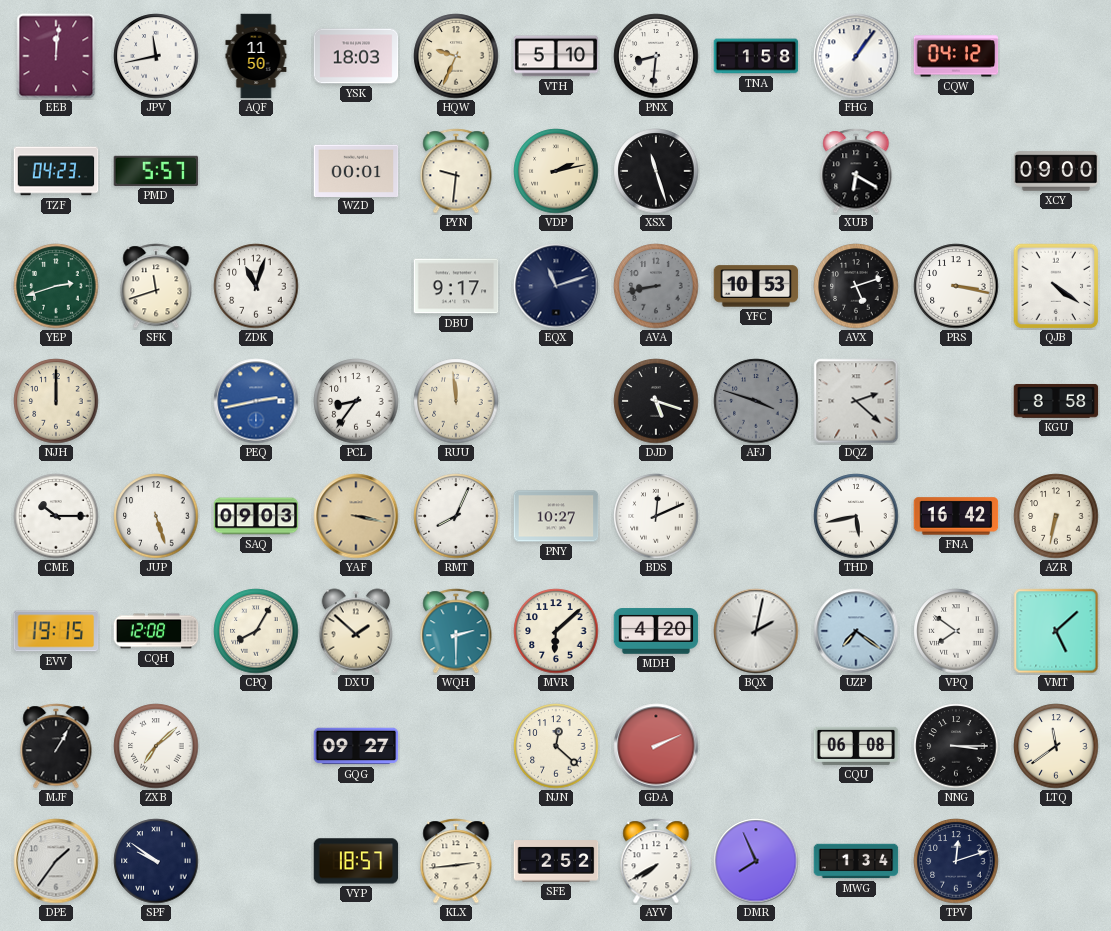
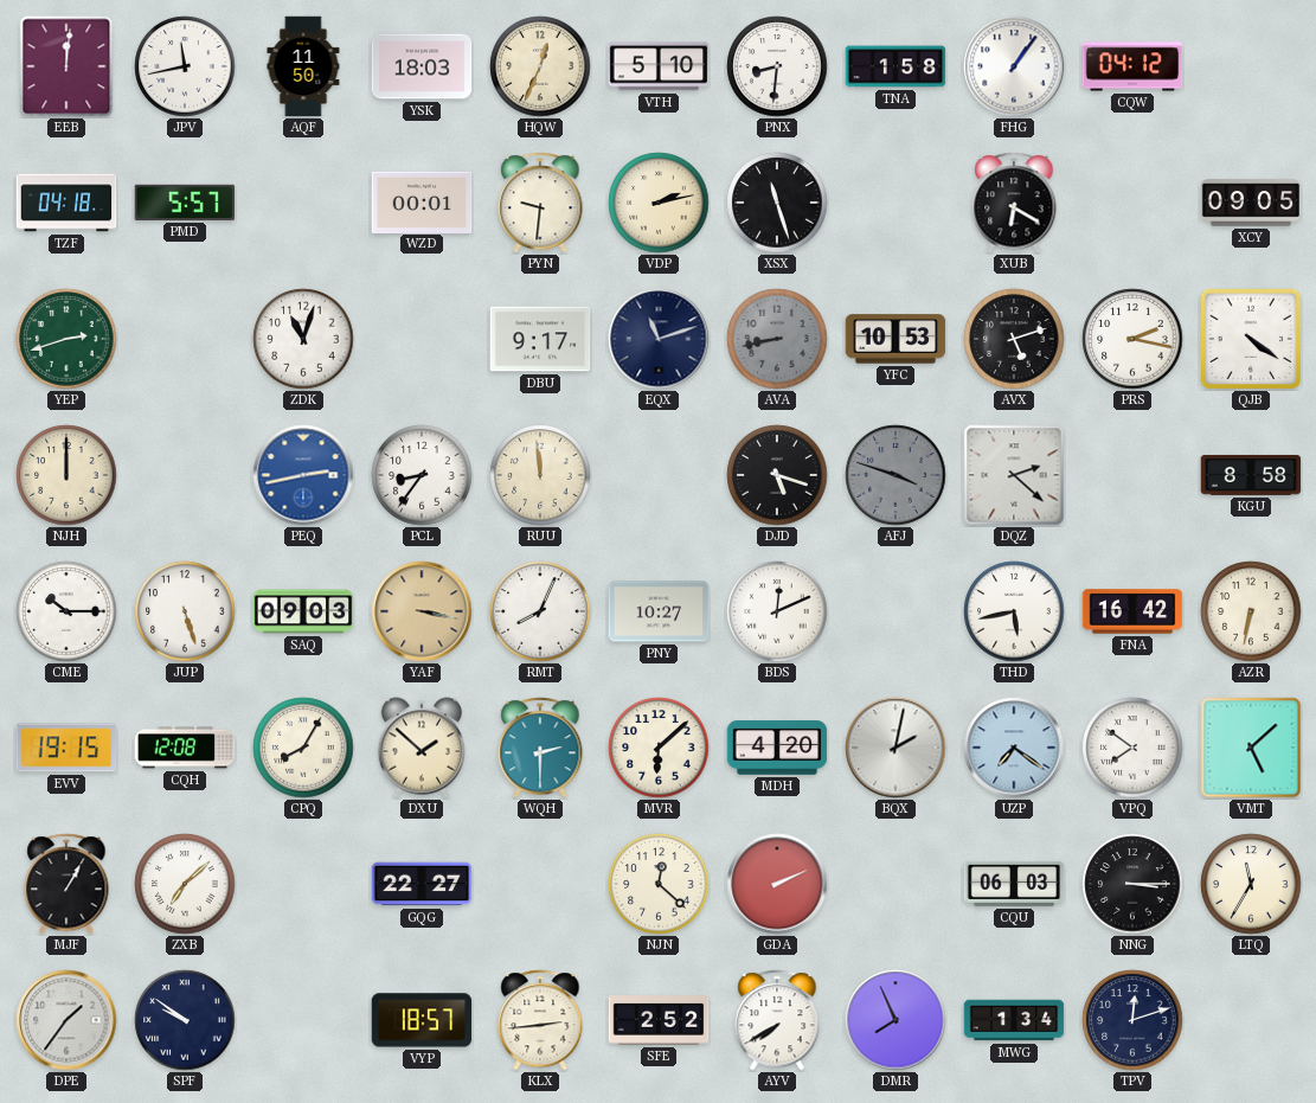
HQW: 9:34 -> 12:34
TZF: 04:23 -> 04:18
XCY: 09:00 -> 09:05
SFK: 11:42 -> none
PRS: 3:17 -> 2:17
GQG: 09:27 -> 22:27
CQU: 06:08 -> 06:03
LTQ: 11:39 -> 11:35
